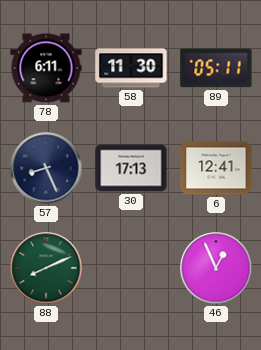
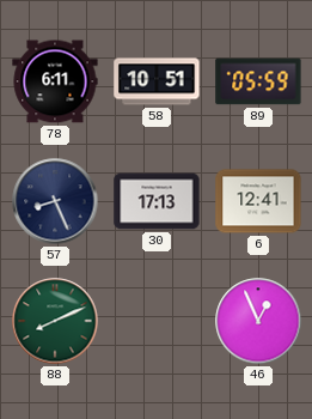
58: 11:30 -> 10:51
89: 05:11 -> 05:59
